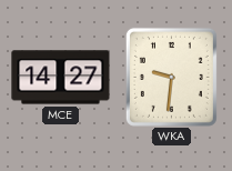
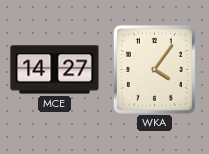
WKA: 9:31 -> 4:06
